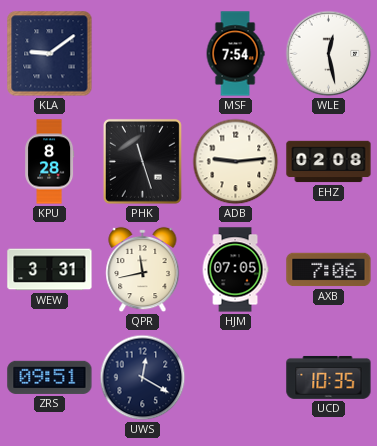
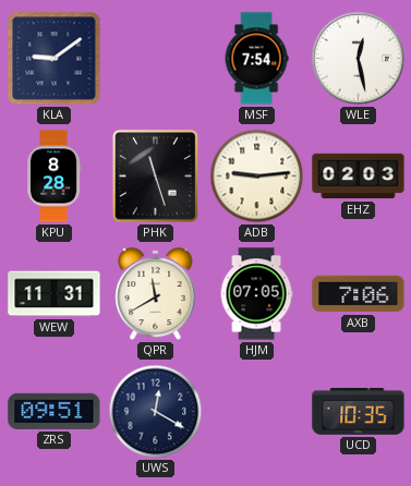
EHZ: 02:08 -> 02:03
WEW: 3:31 -> 11:31
QPR: 11:43 -> 11:40
